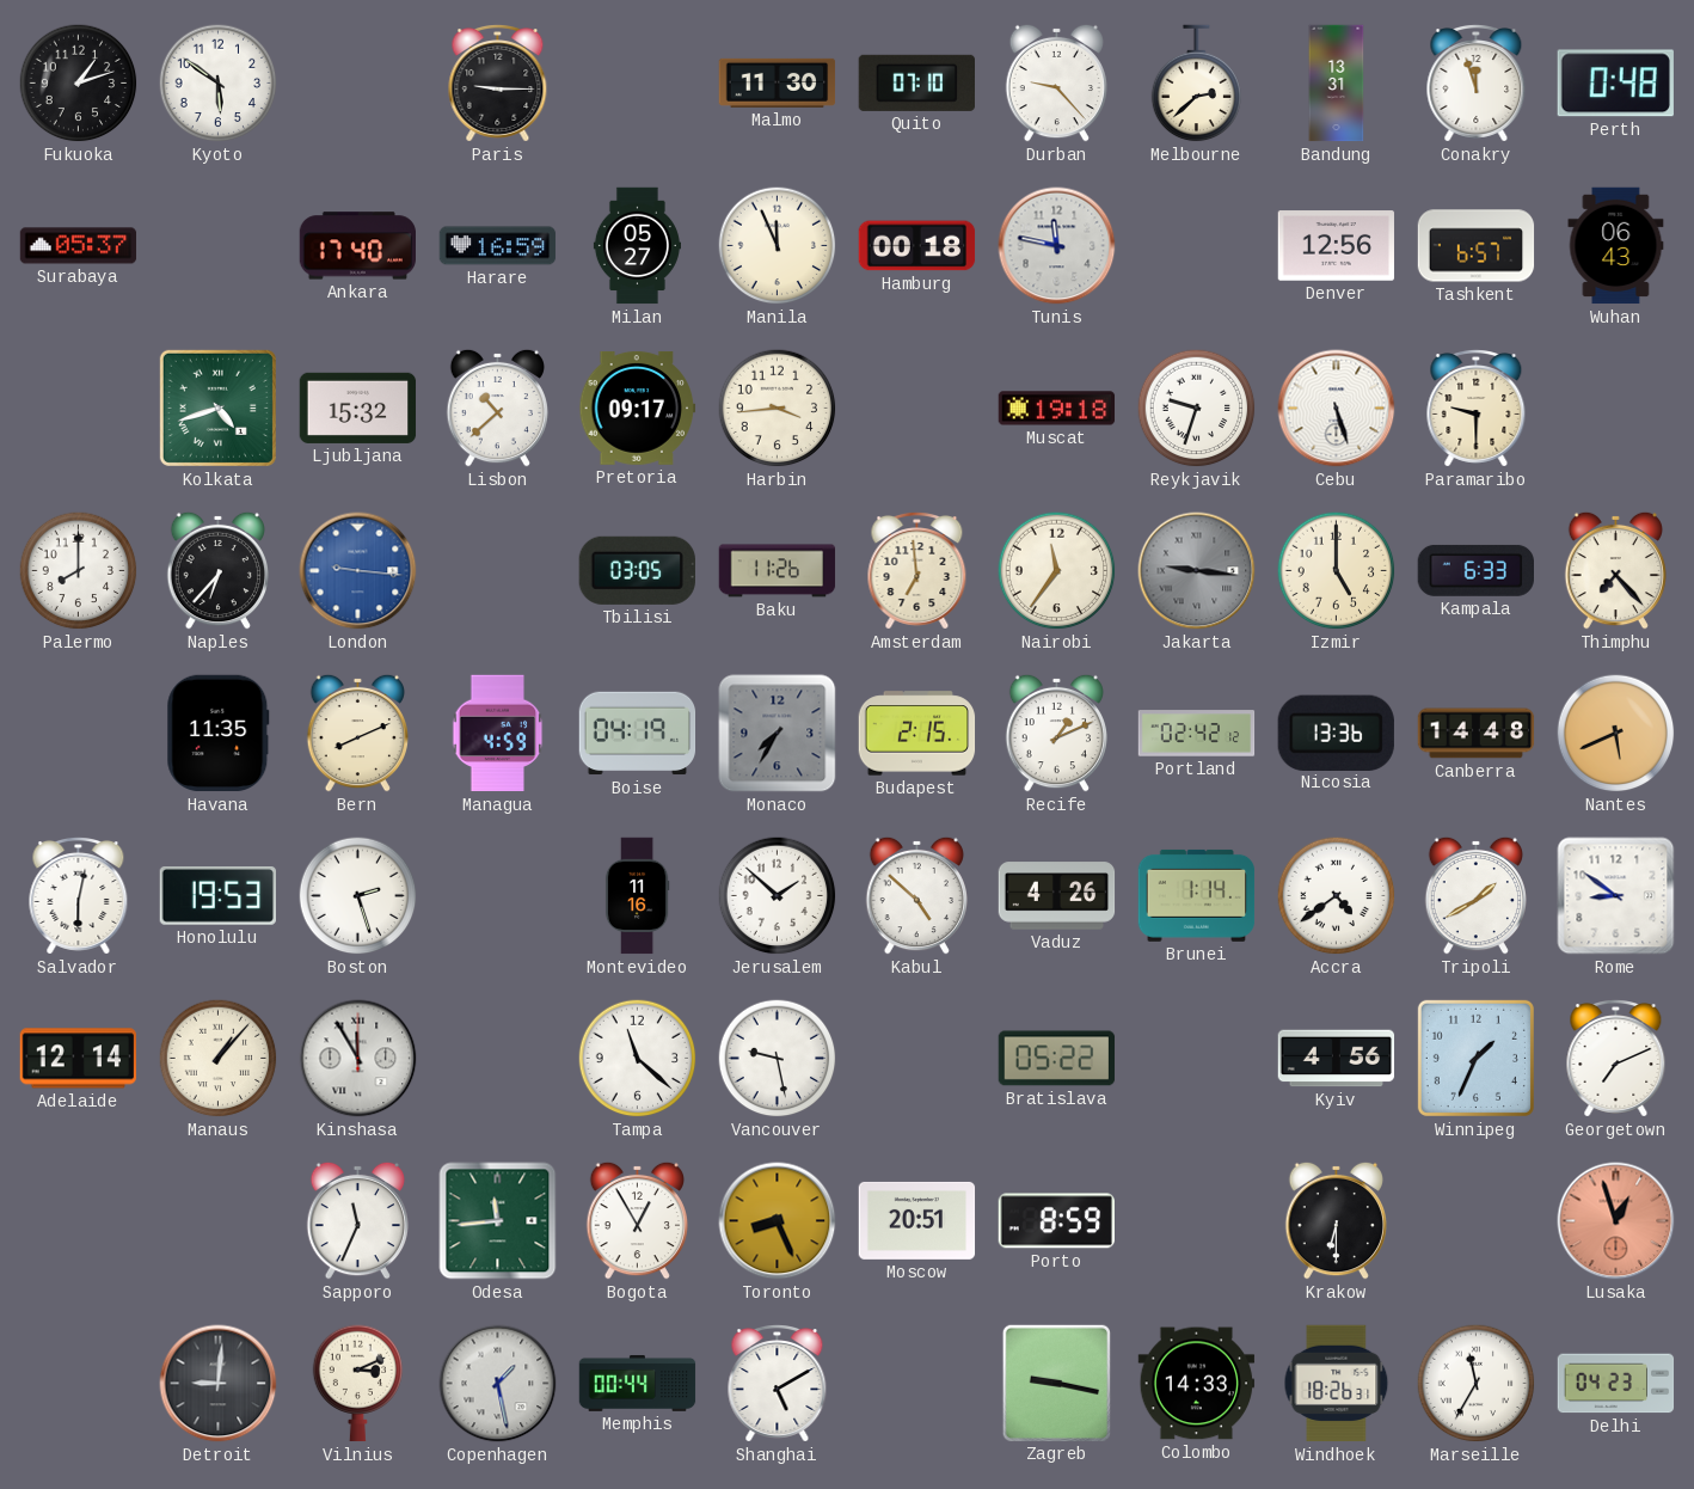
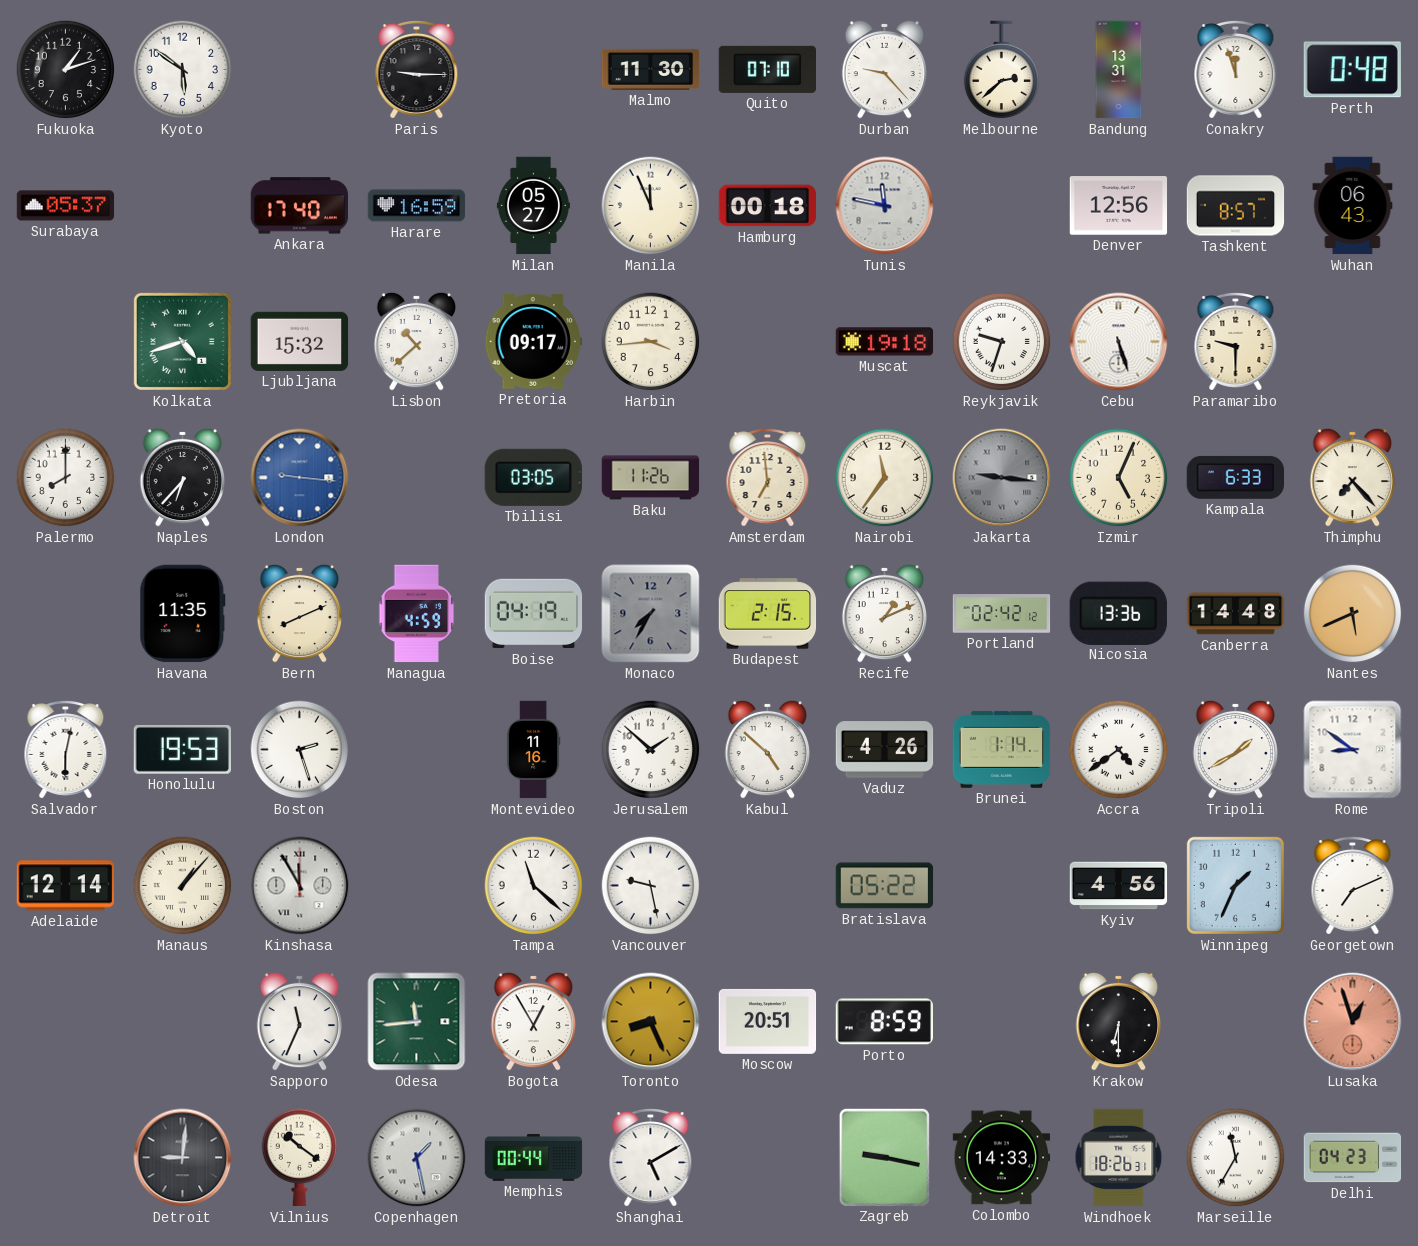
Tashkent: 6:57 -> 8:57
Izmir: 5:00 -> 5:04
Vilnius: 3:11 -> 10:21
